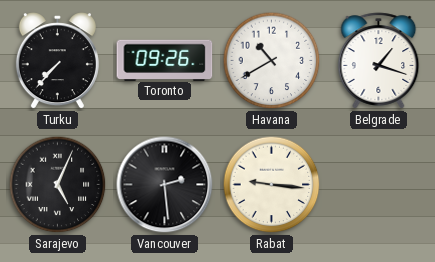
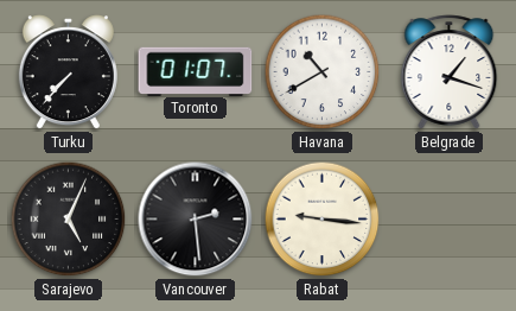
Toronto: 09:26 -> 01:07
